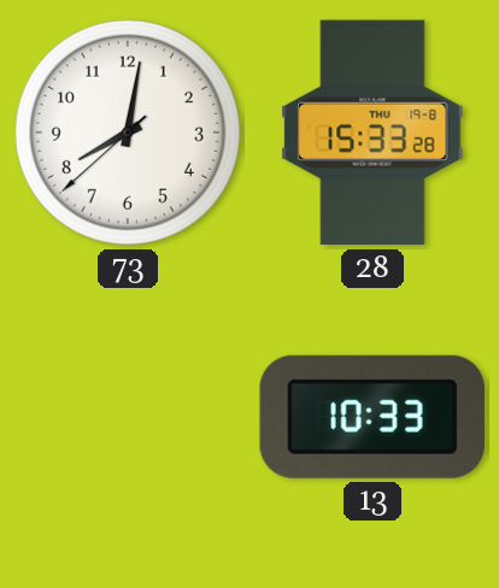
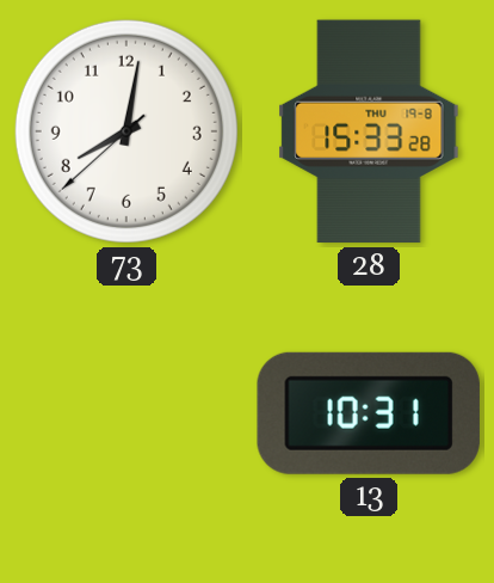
13: 10:33 -> 10:31
